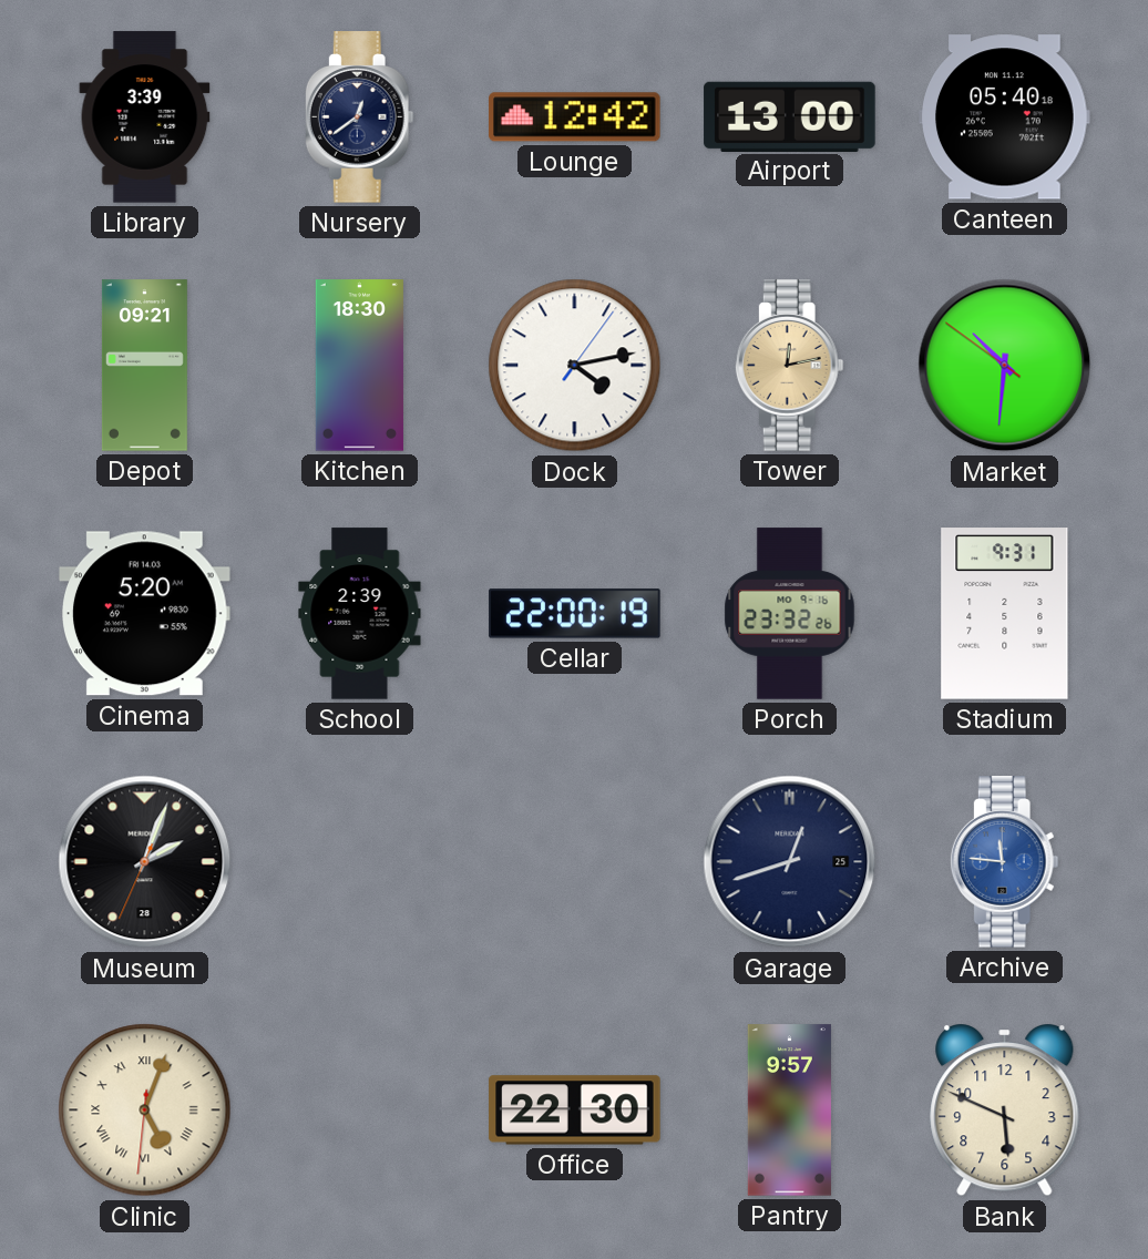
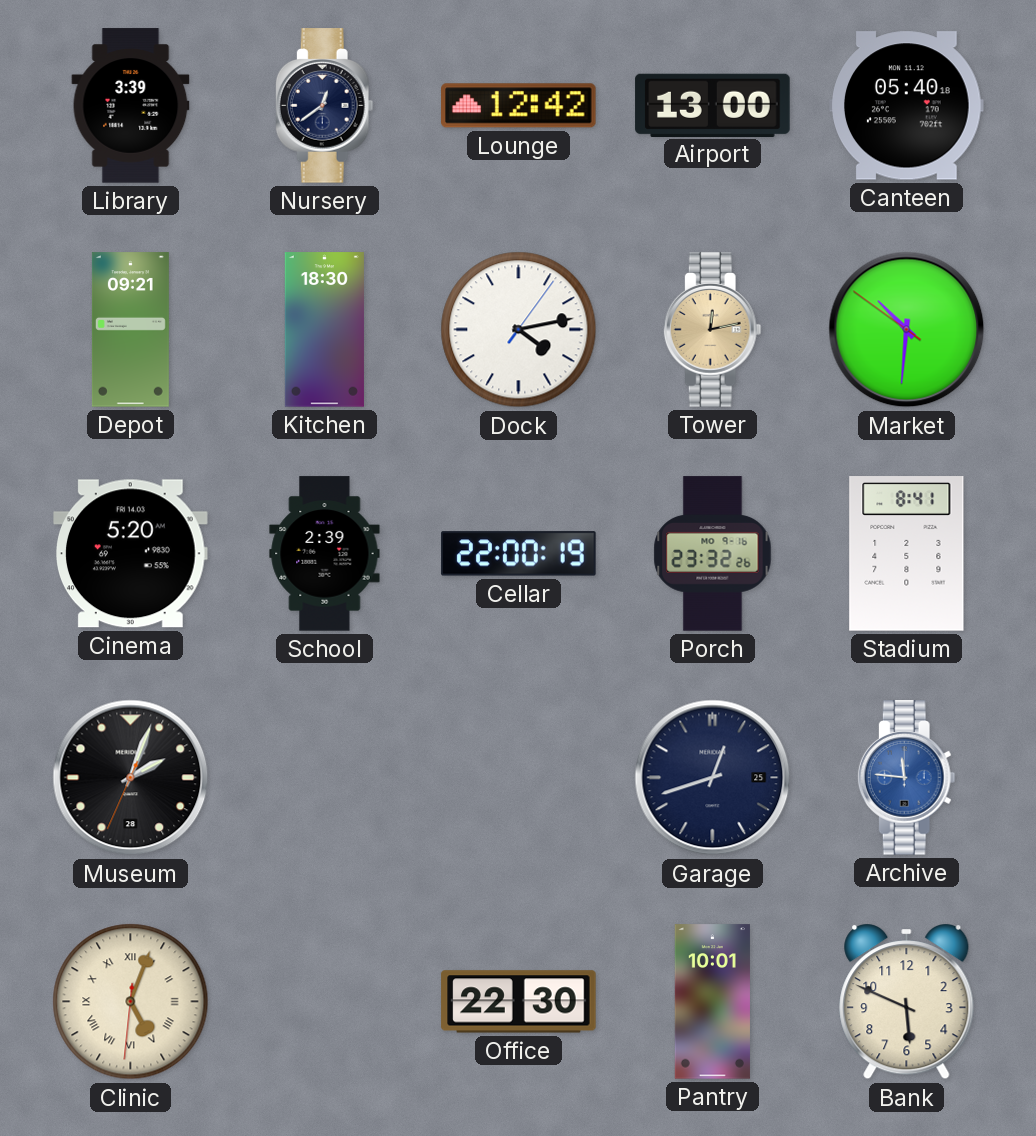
Stadium: 9:31 -> 8:41
Pantry: 9:57 -> 10:01
